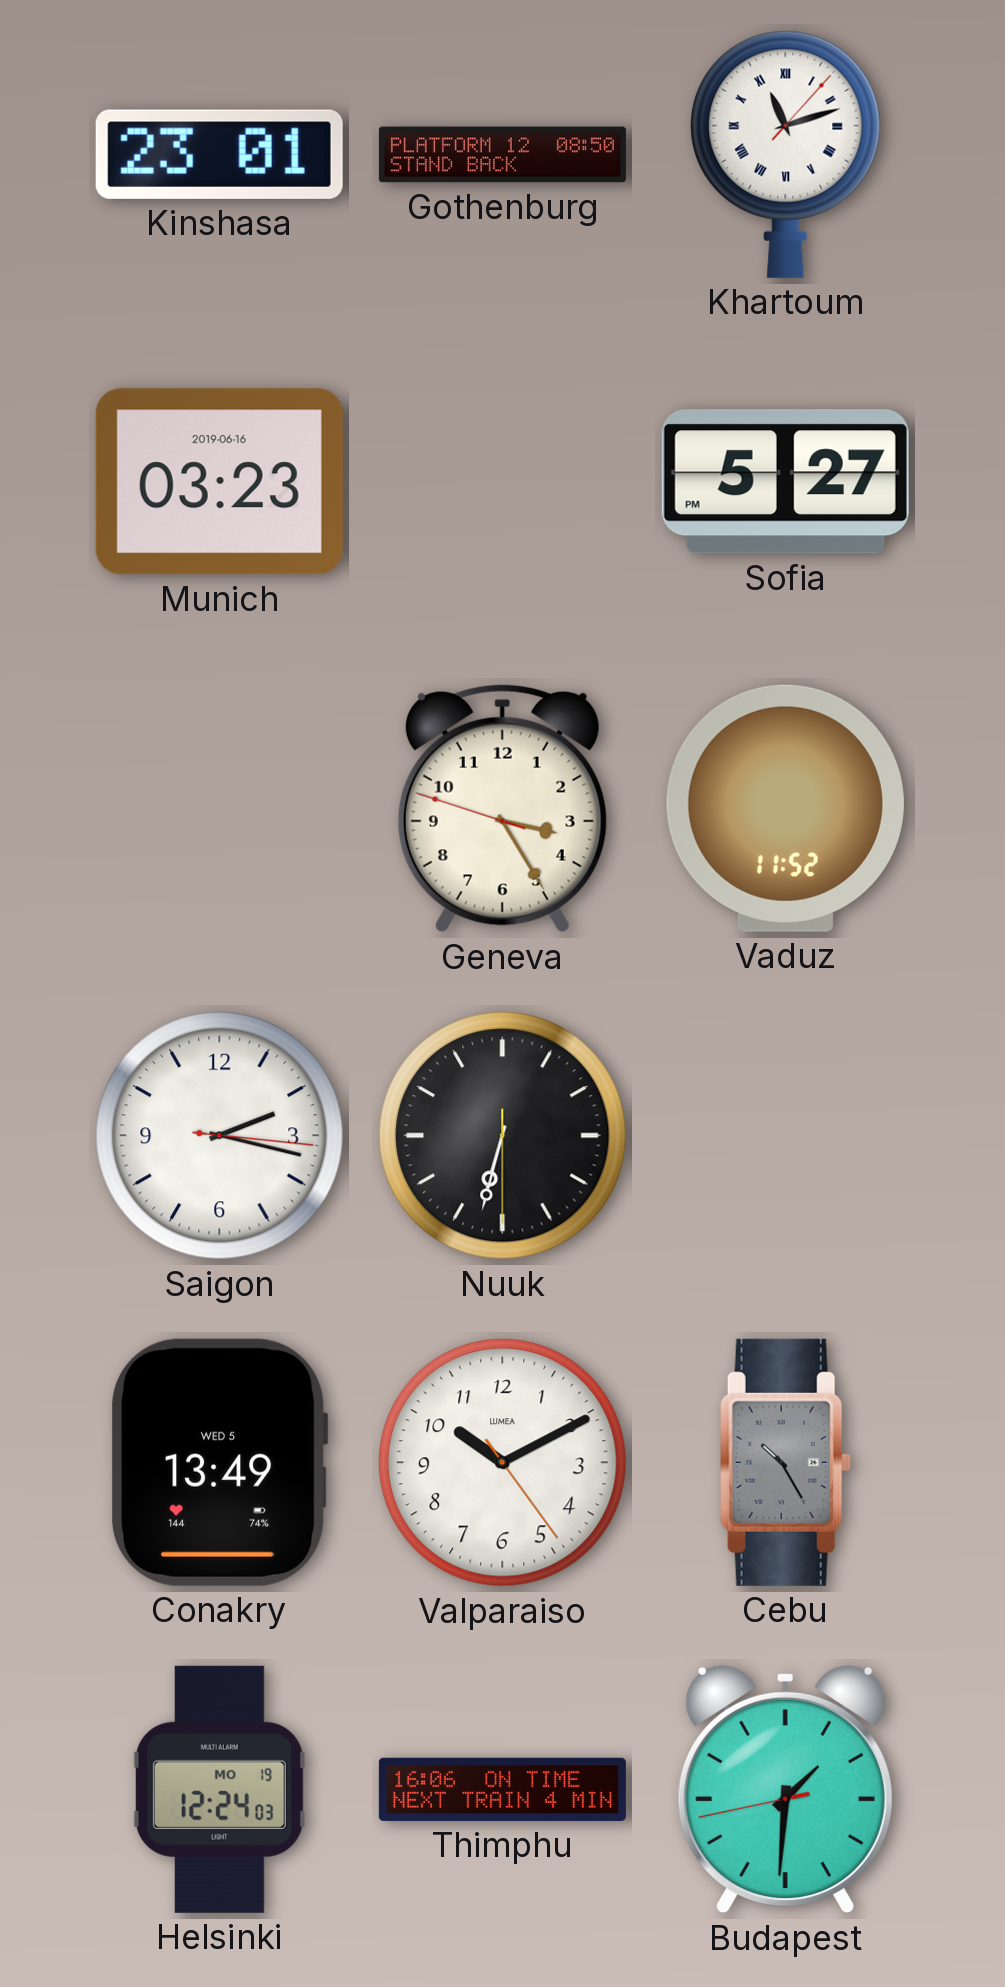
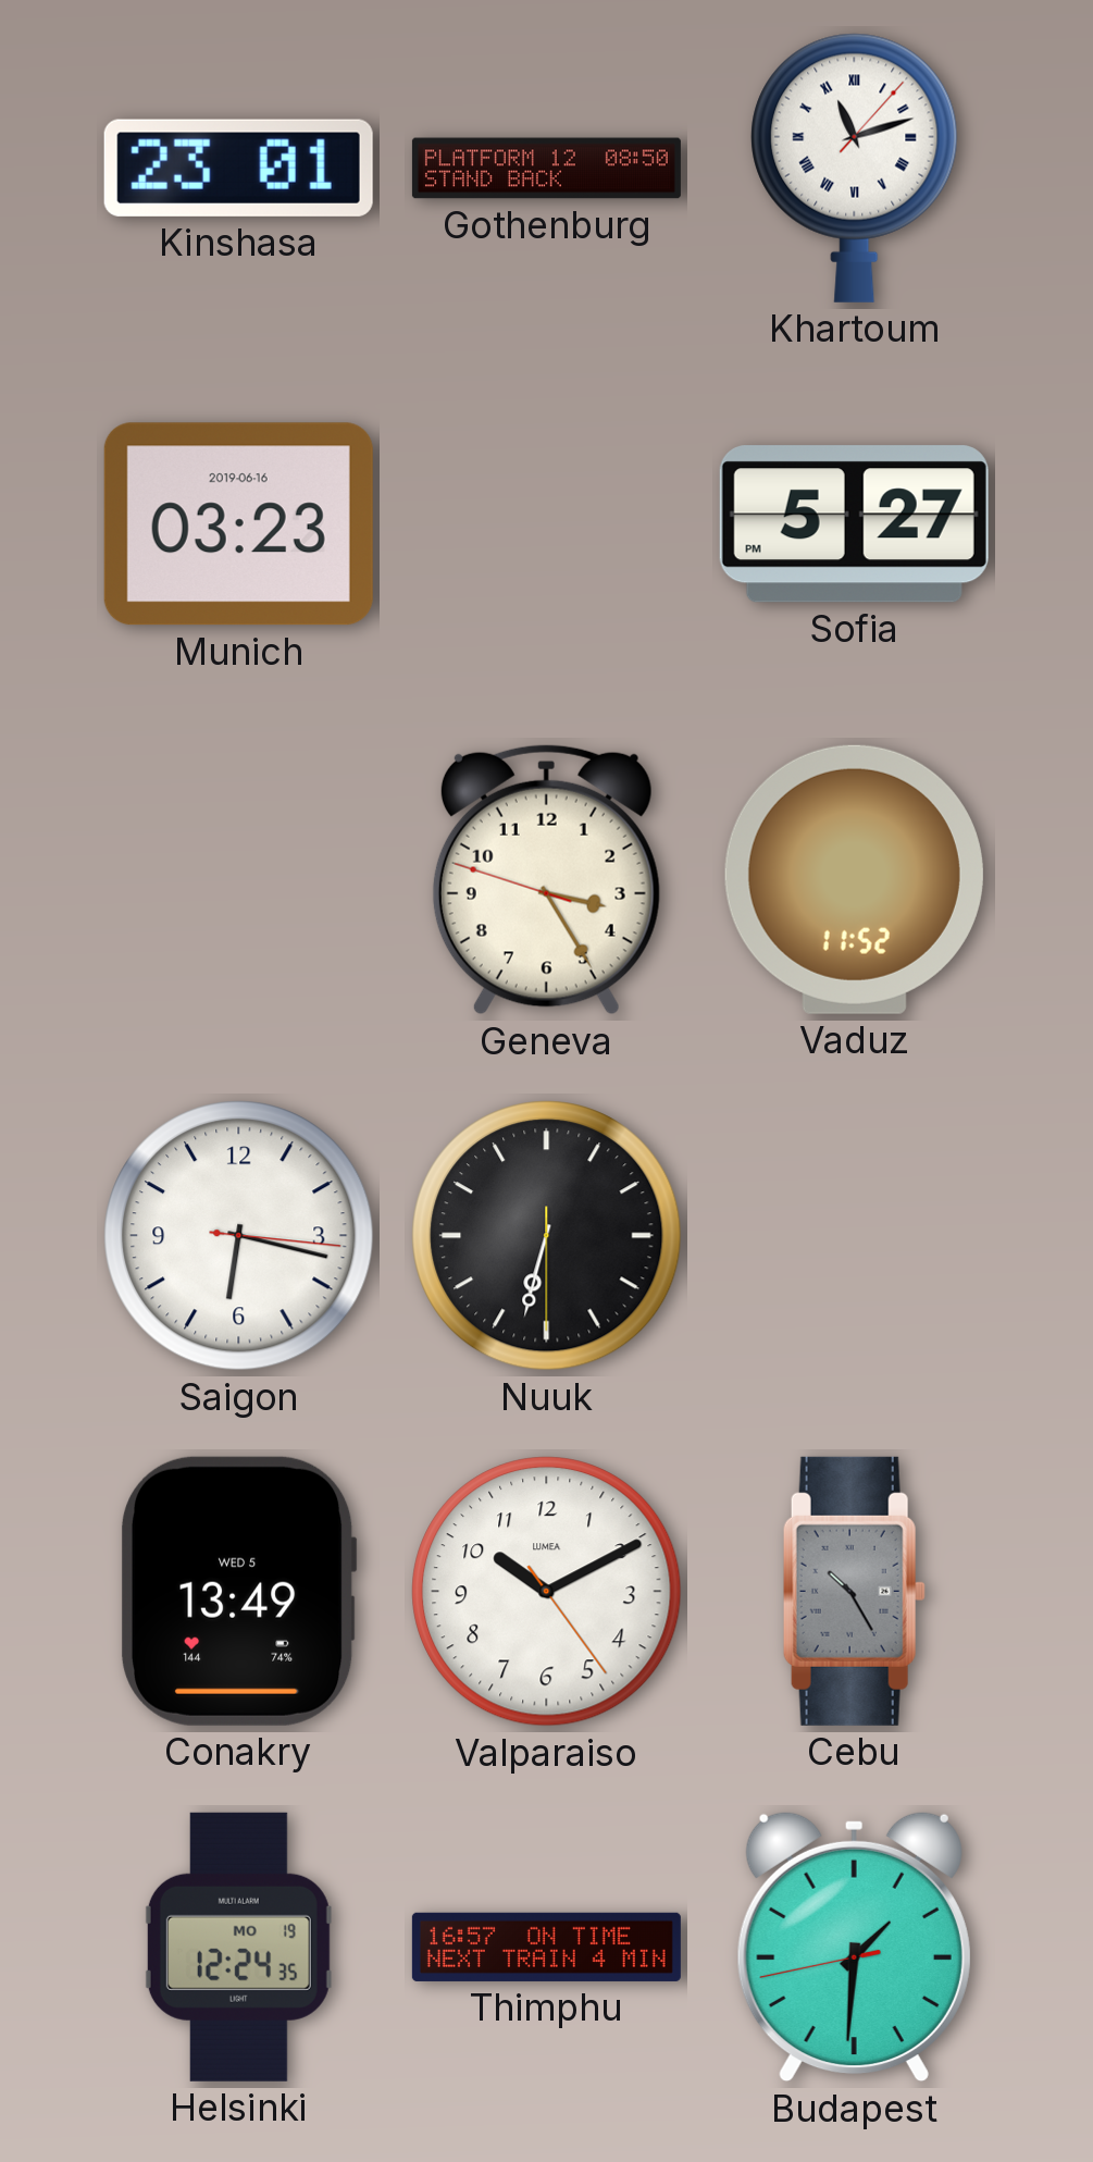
Saigon: 2:17 -> 6:17
Helsinki: 12:24:03 -> 12:24:35
Thimphu: 16:06 -> 16:57
